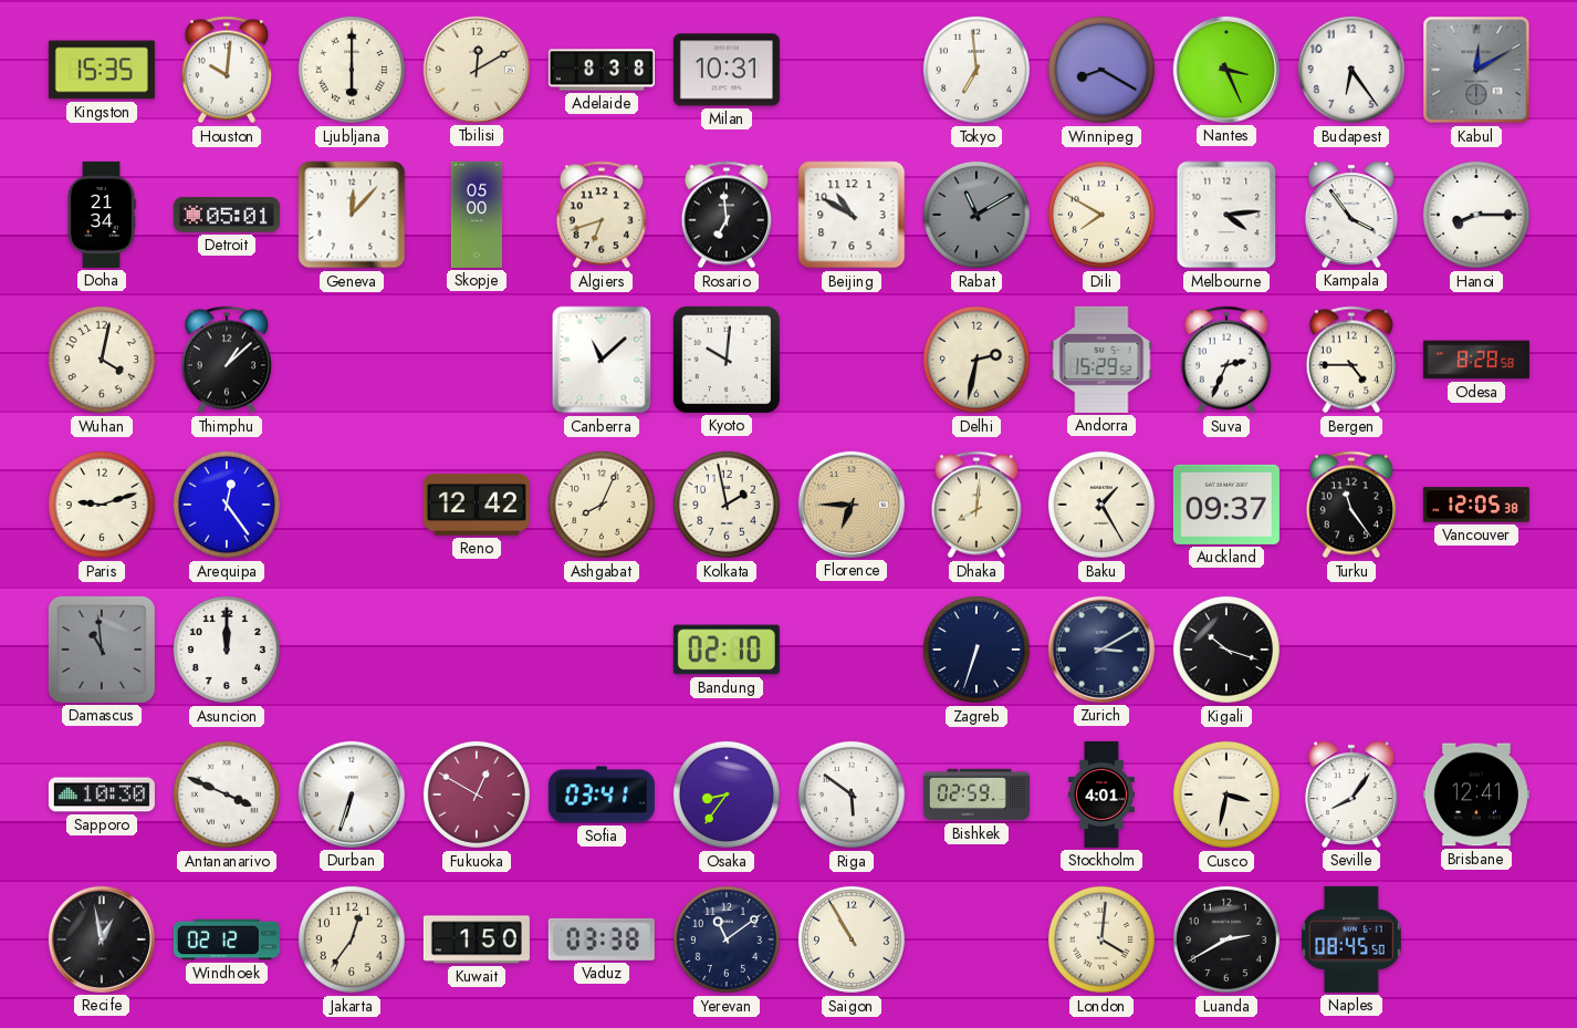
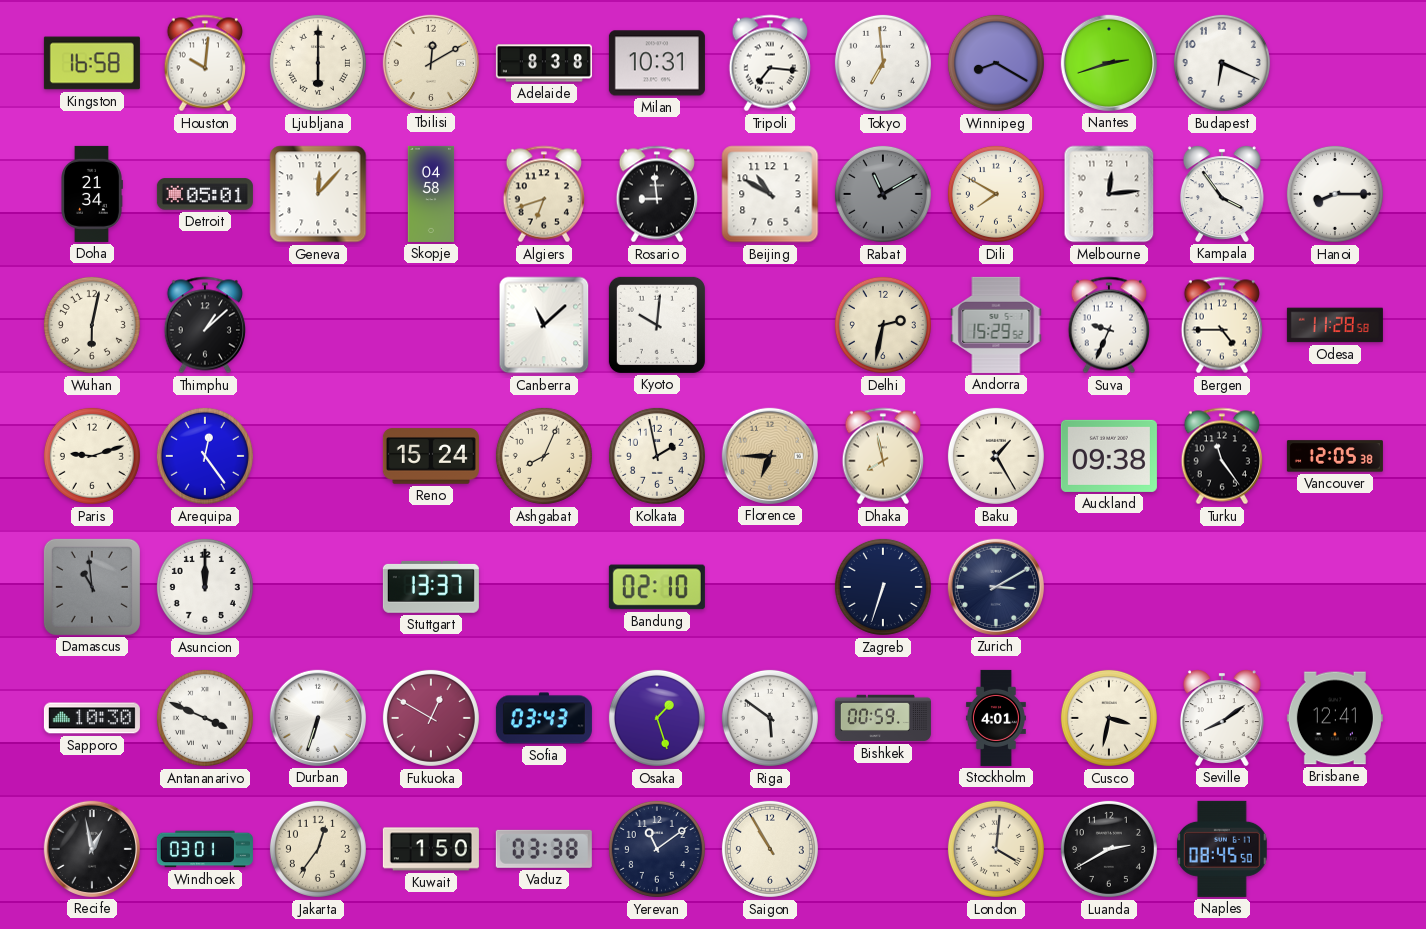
Kingston: 15:35 -> 16:58
Tripoli: none -> 7:16
Nantes: 3:26 -> 2:42
Budapest: 6:24 -> 6:19
Kabul: 12:10 -> none
Skopje: 05:00 -> 04:58
Rosario: 6:59 -> 8:59
Melbourne: 4:14 -> 12:14
Wuhan: 4:02 -> 6:02
Suva: 2:34 -> 9:34
Odesa: 8:28 -> 11:28
Reno: 12:42 -> 15:24
Dhaka: 8:01 -> 7:58
Auckland: 09:37 -> 09:38
Stuttgart: none -> 13:37
Kigali: 10:18 -> none
Sofia: 03:41 -> 03:43
Osaka: 8:36 -> 1:27
Bishkek: 02:59 -> 00:59
Seville: 8:06 -> 8:09
Windhoek: 02:12 -> 03:01
